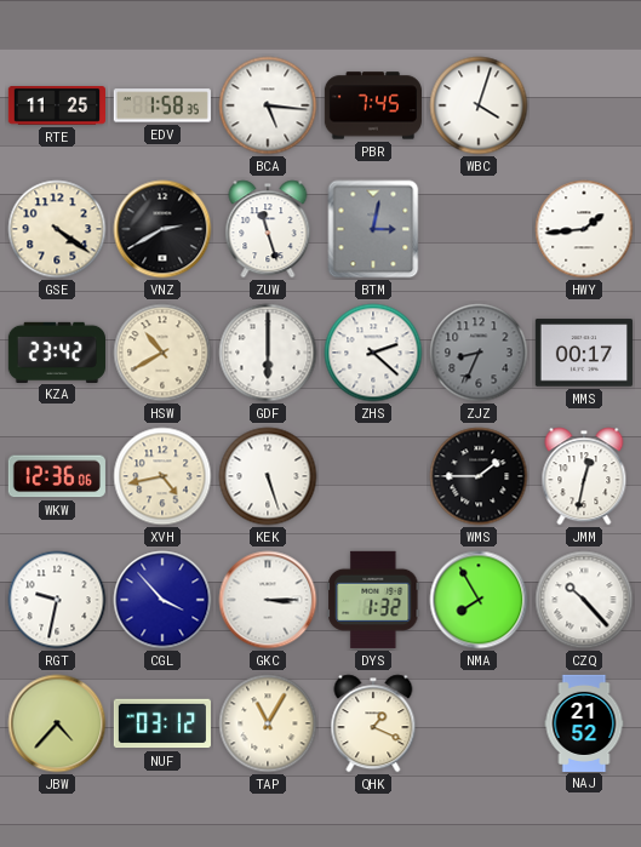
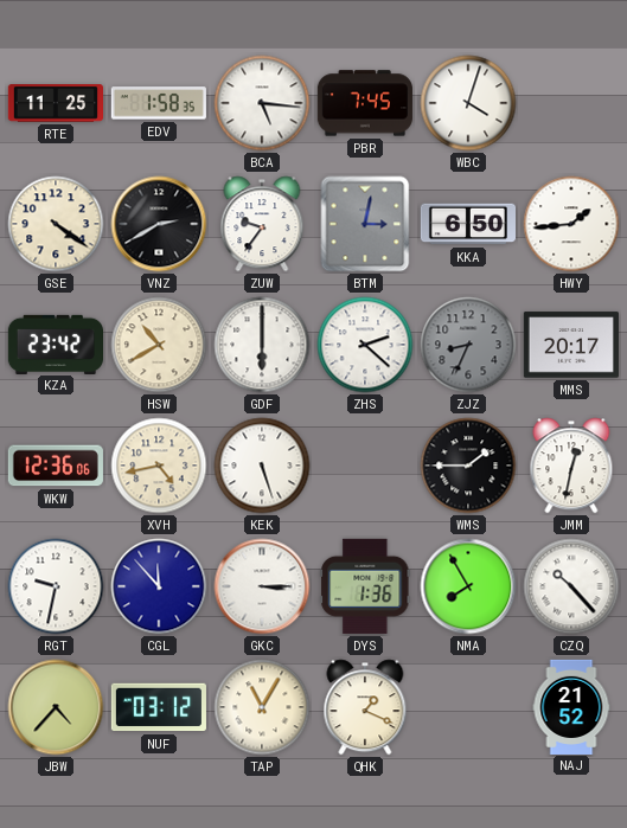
ZUW: 11:27 -> 9:36
KKA: none -> 6:50
MMS: 00:17 -> 20:17
CGL: 3:53 -> 11:53
DYS: 1:32 -> 1:36
